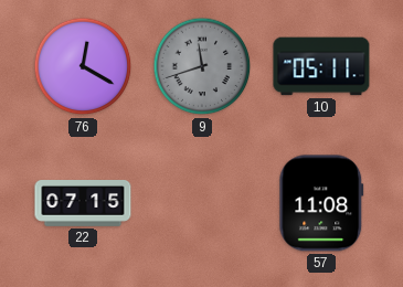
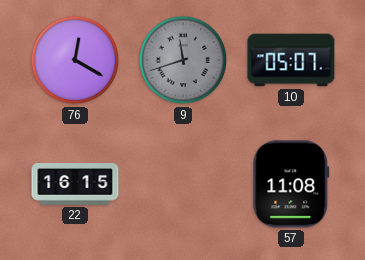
10: 05:11 -> 05:07
22: 07:15 -> 16:15
